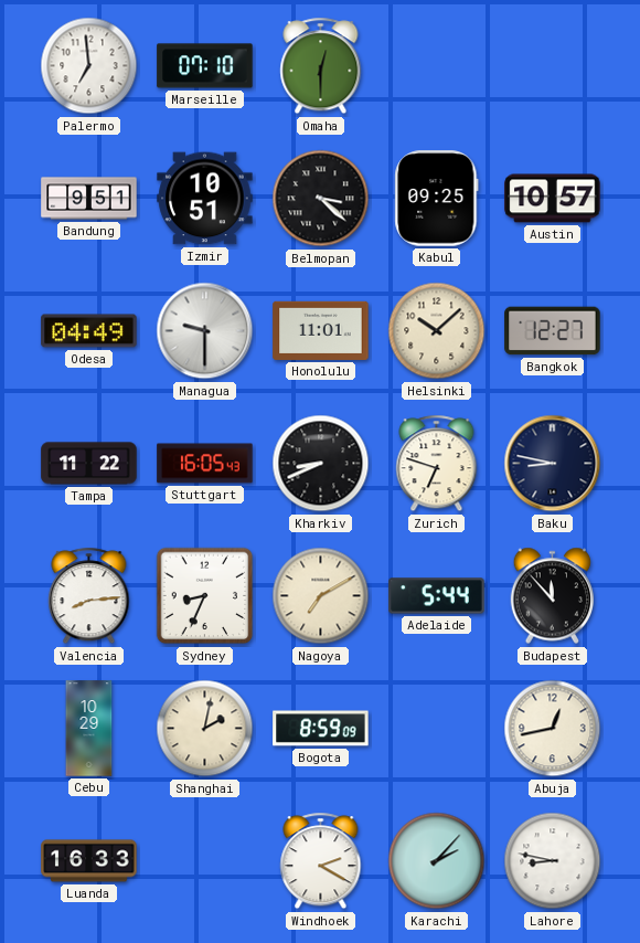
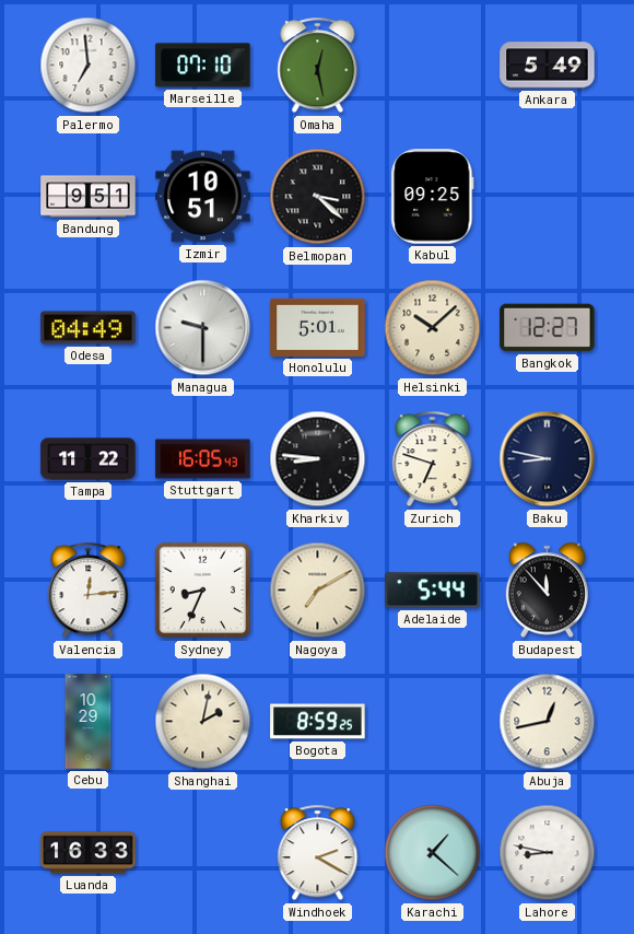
Omaha: 12:30 -> 12:28
Ankara: none -> 5:49
Austin: 10:57 -> none
Honolulu: 11:01 -> 5:01
Kharkiv: 8:41 -> 8:46
Valencia: 8:14 -> 12:14
Bogota: 8:59:09 -> 8:59:25
Karachi: 2:07 -> 1:22
